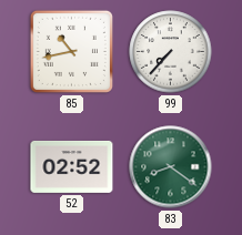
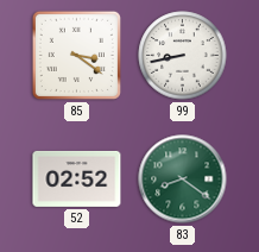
85: 10:43 -> 3:21
99: 7:37 -> 8:43
